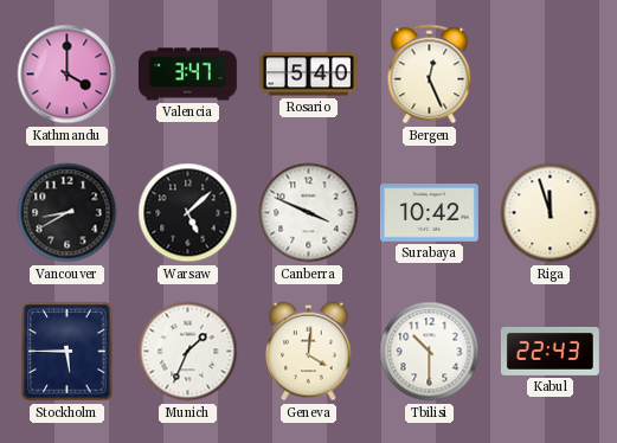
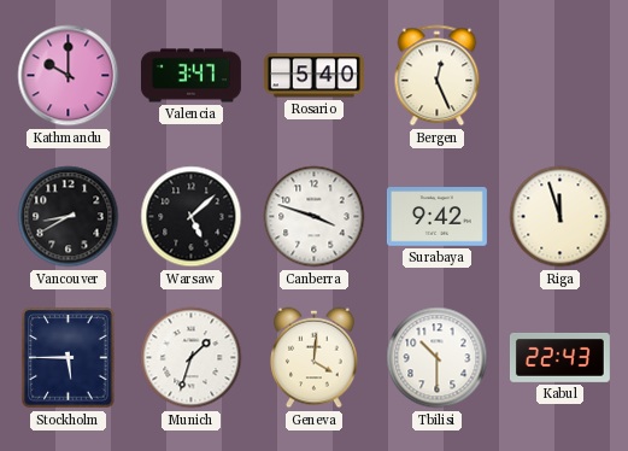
Kathmandu: 4:00 -> 10:00
Canberra: 3:49 -> 3:48
Surabaya: 10:42 -> 9:42
Munich: 1:34 -> 1:33
